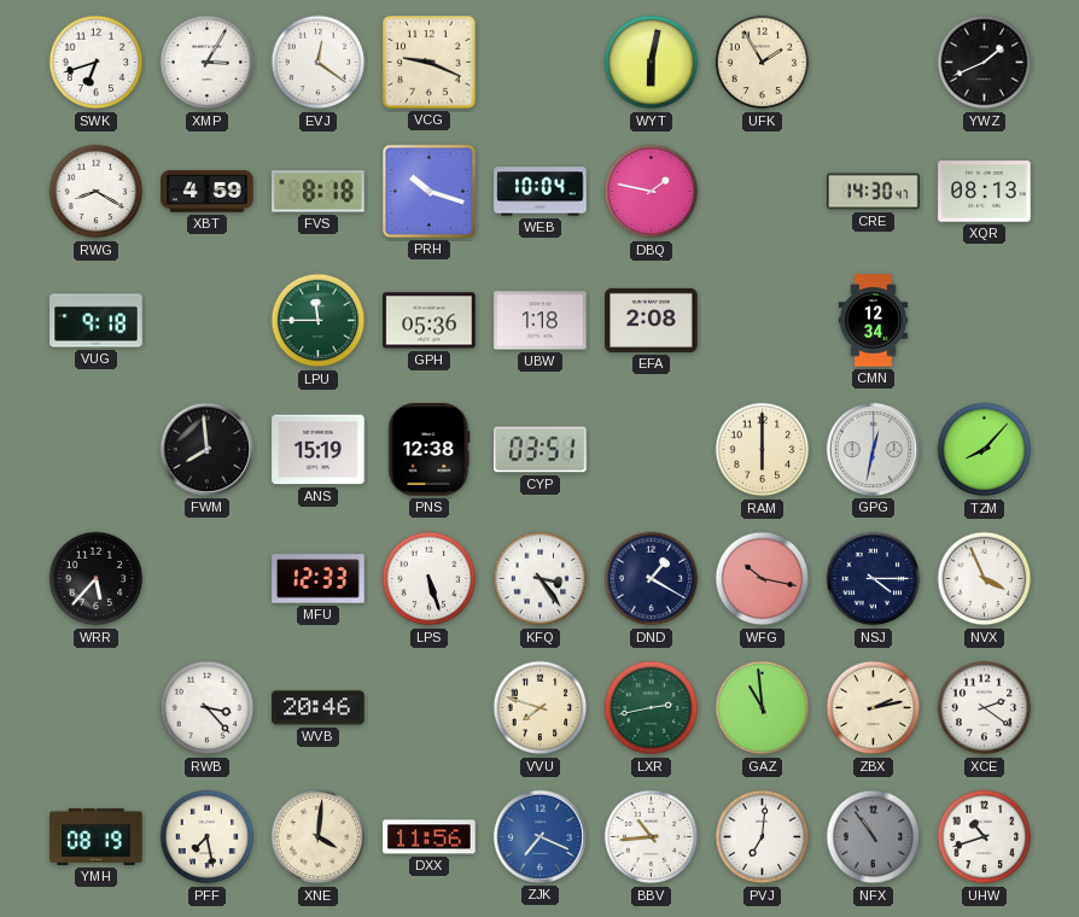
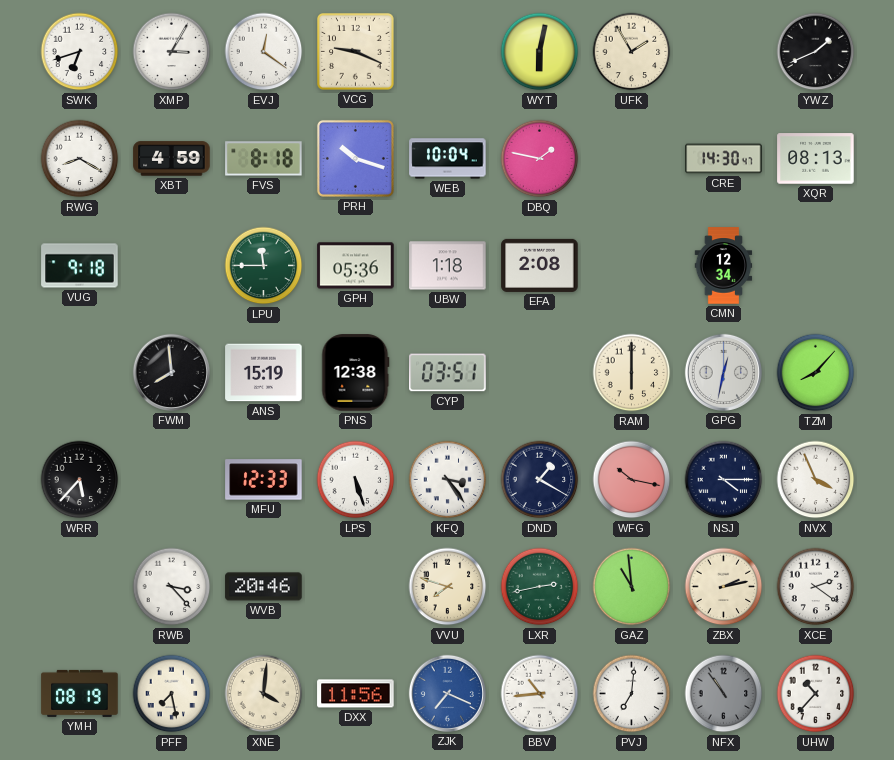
UHW: 10:42 -> 10:37
